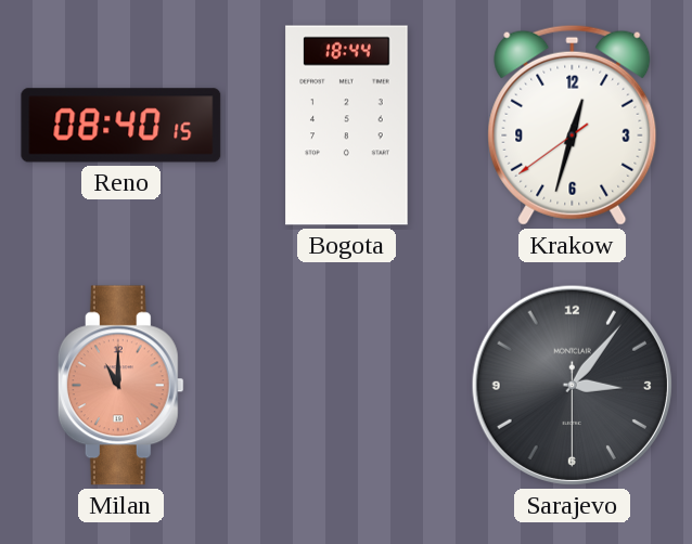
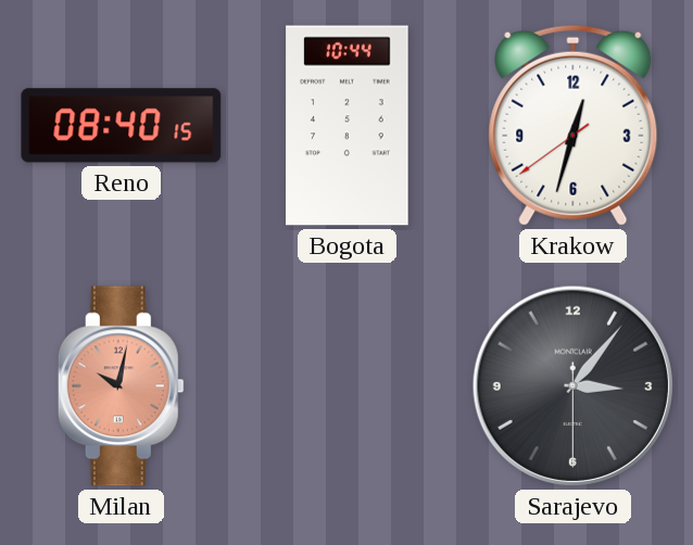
Bogota: 18:44 -> 10:44
Milan: 11:00 -> 10:02
